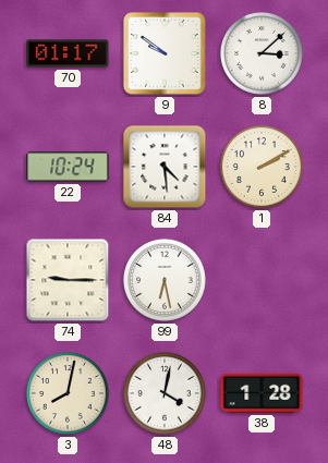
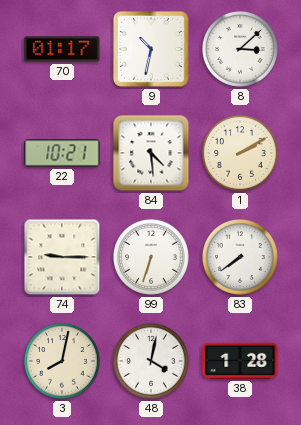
9: 9:51 -> 10:32
22: 10:24 -> 10:21
99: 6:28 -> 6:33
83: none -> 7:39
